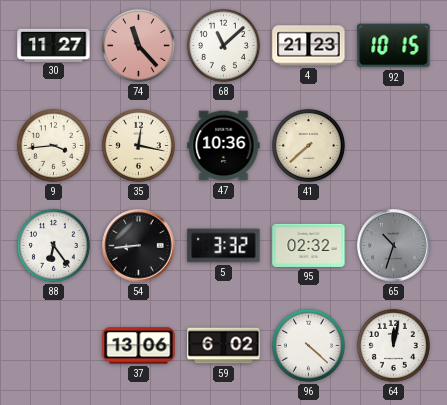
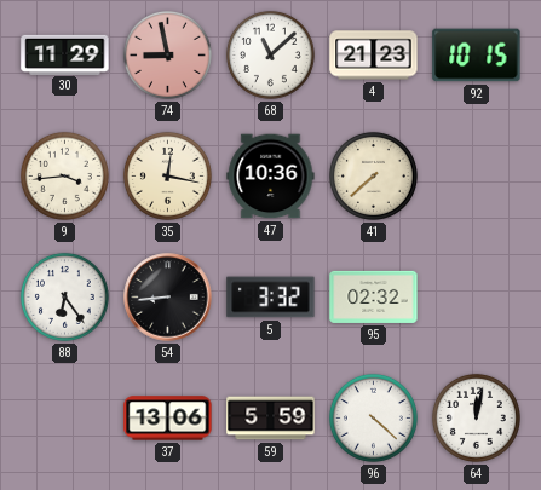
30: 11:27 -> 11:29
74: 11:23 -> 8:58
65: 10:33 -> none
59: 6:02 -> 5:59
